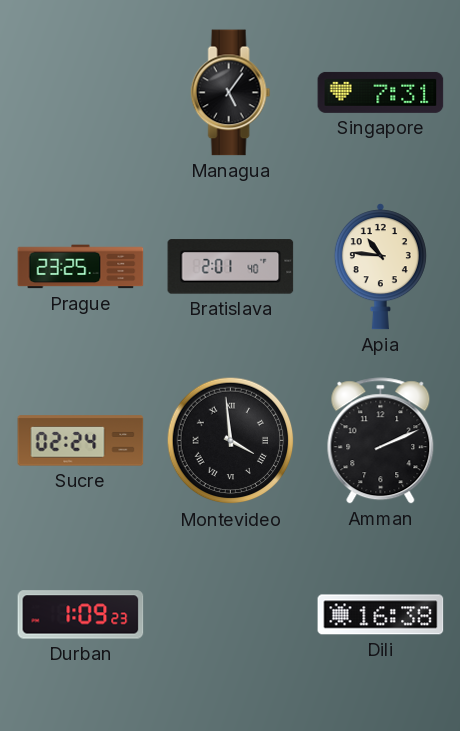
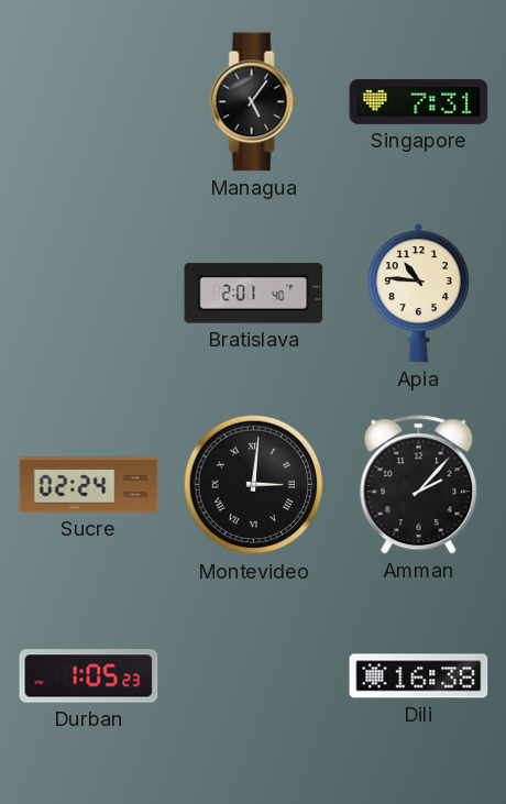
Prague: 23:25 -> none
Montevideo: 3:59 -> 3:01
Amman: 2:11 -> 2:07
Durban: 1:09 -> 1:05
